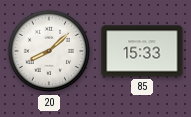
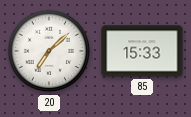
20: 8:08 -> 7:08
